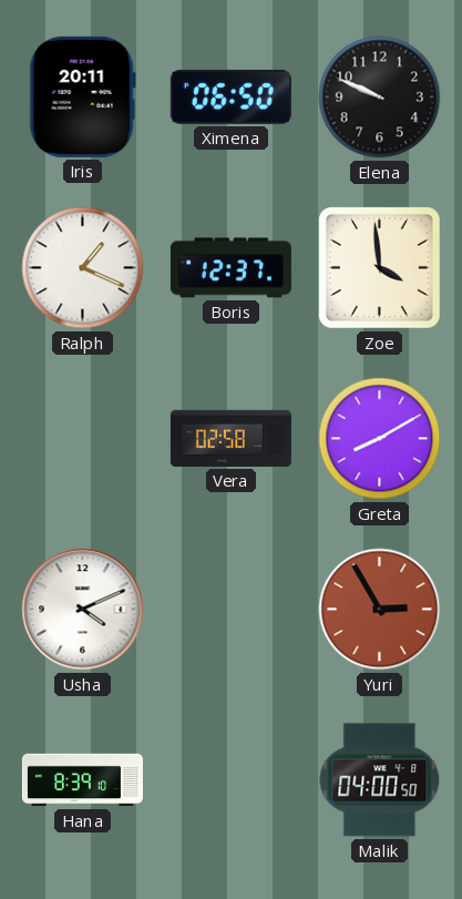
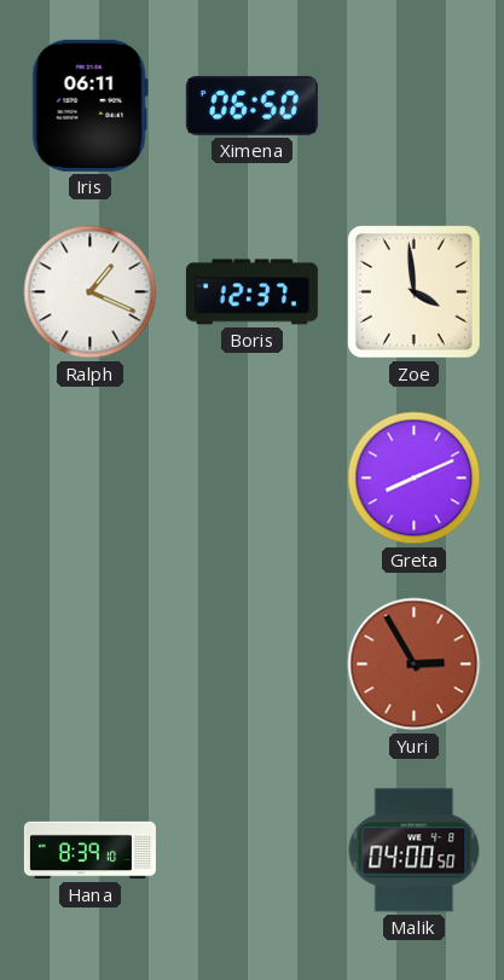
Iris: 20:11 -> 06:11
Elena: 9:49 -> none
Vera: 02:58 -> none
Greta: 8:10 -> 8:11
Usha: 4:11 -> none
